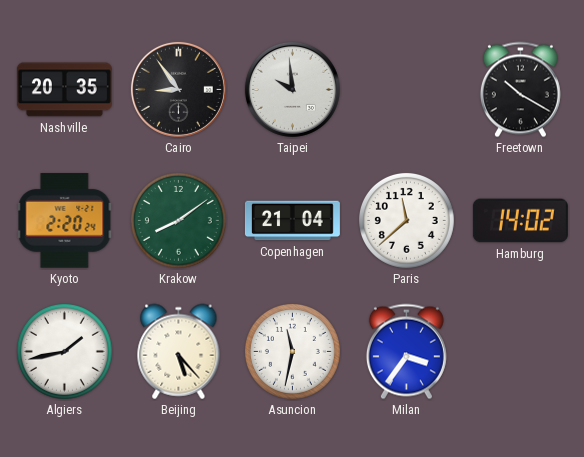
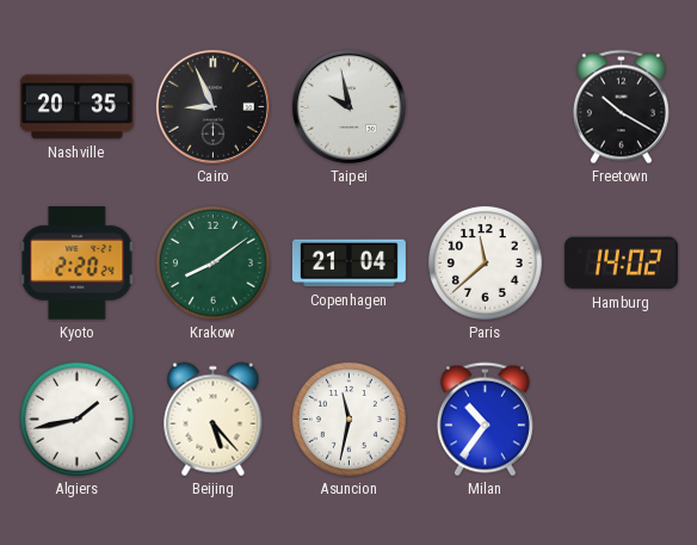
Cairo: 8:54 -> 8:56
Taipei: 9:59 -> 9:58
Milan: 3:36 -> 10:36
